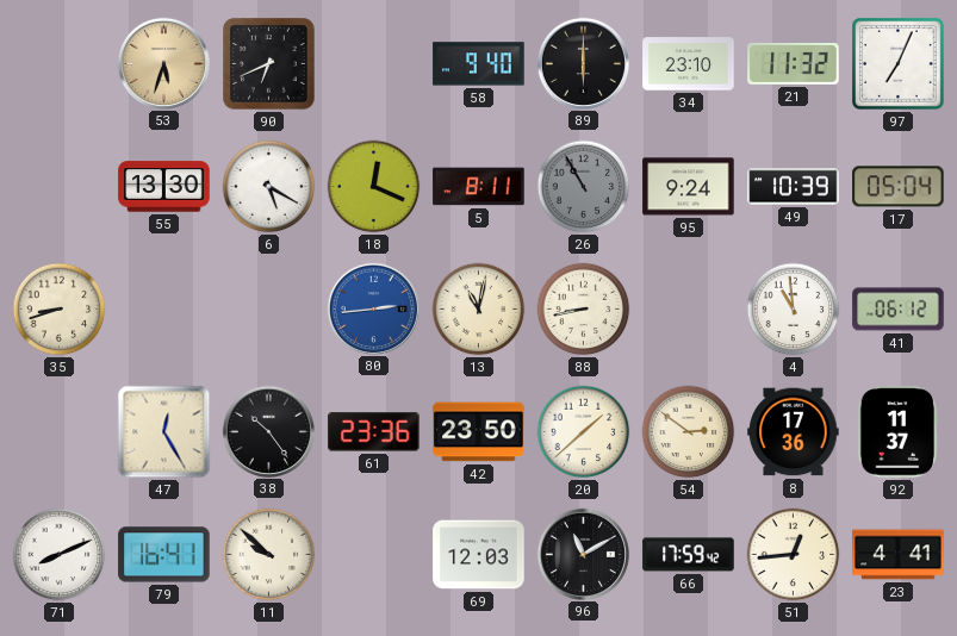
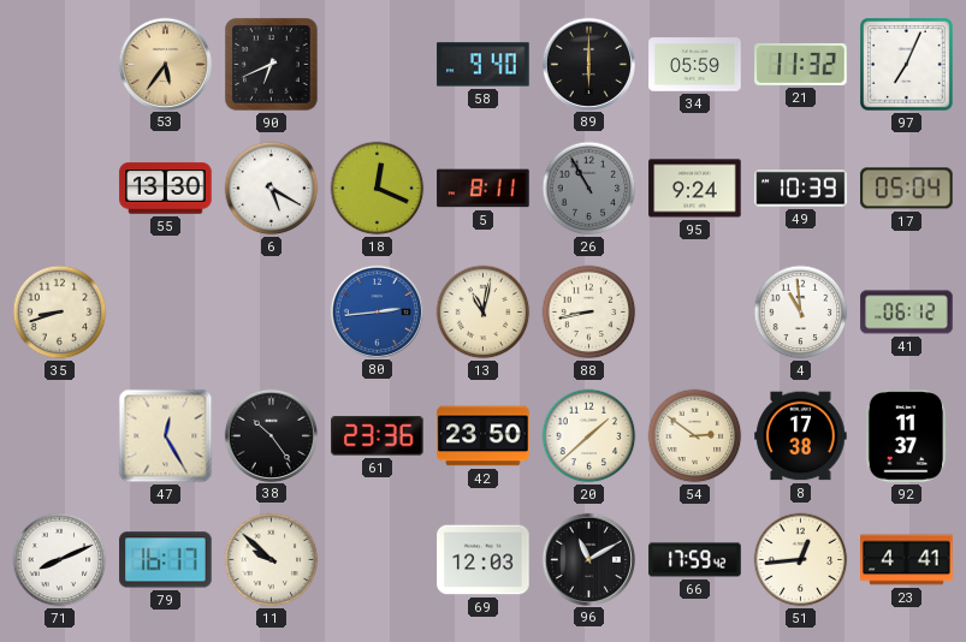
53: 5:33 -> 5:36
34: 23:10 -> 05:59
8: 17:36 -> 17:38
79: 16:41 -> 16:17
